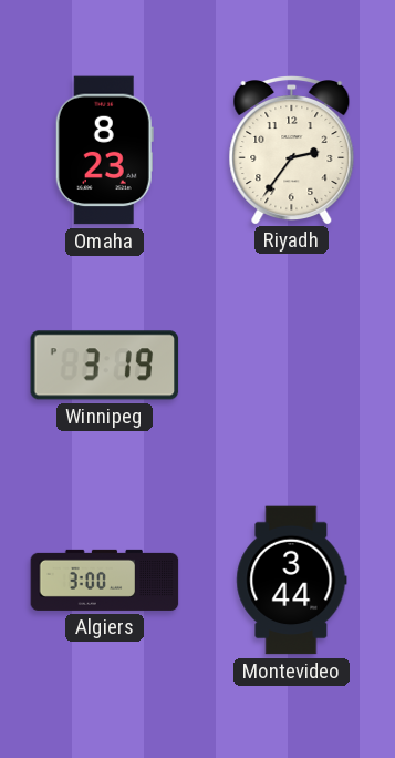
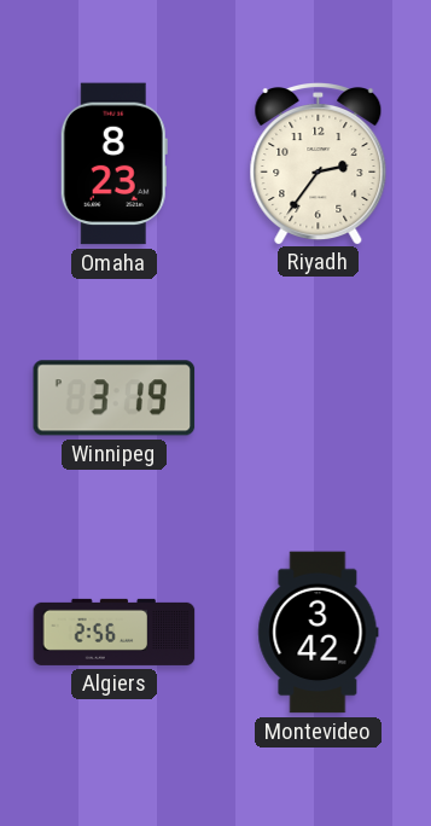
Algiers: 3:00 -> 2:56
Montevideo: 3:44 -> 3:42
